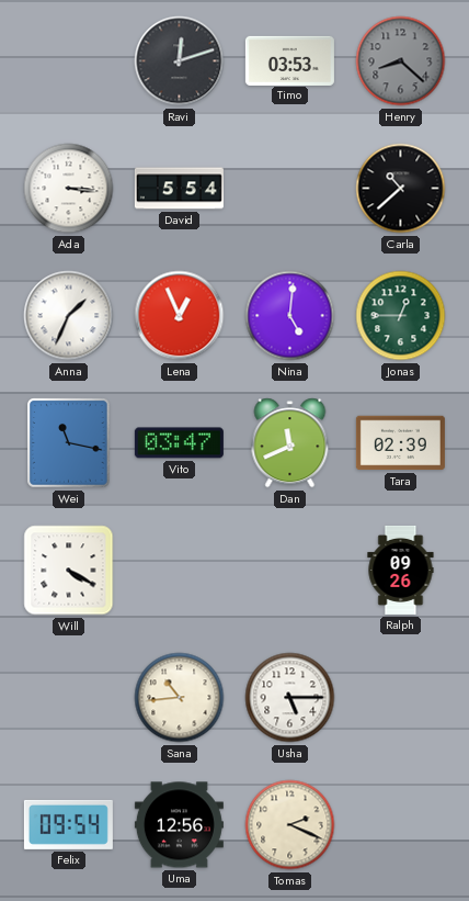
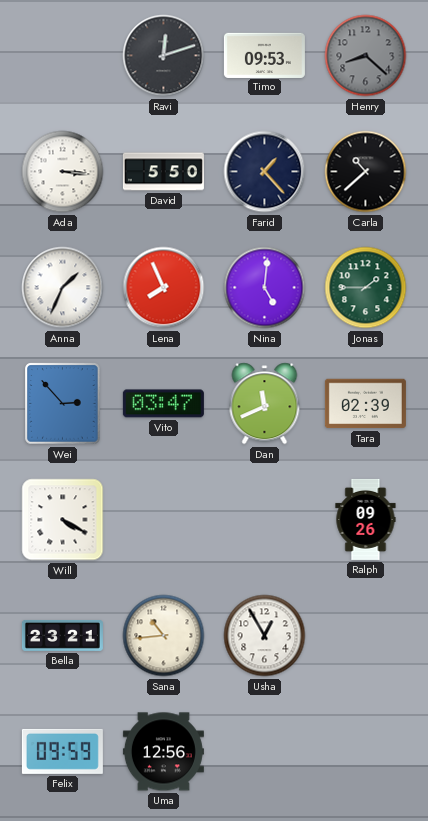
Timo: 03:53 -> 09:53
David: 5:54 -> 5:50
Farid: none -> 1:23
Lena: 12:56 -> 7:56
Jonas: 12:45 -> 1:45
Wei: 11:17 -> 2:53
Bella: none -> 23:21
Usha: 5:15 -> 12:55
Felix: 09:54 -> 09:59
Tomas: 2:19 -> none
